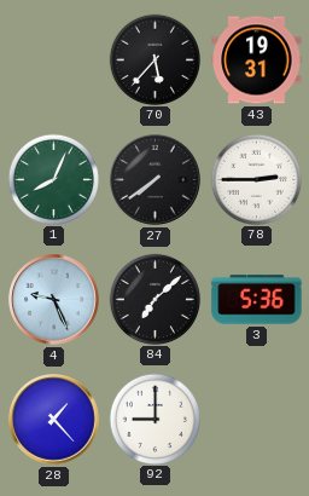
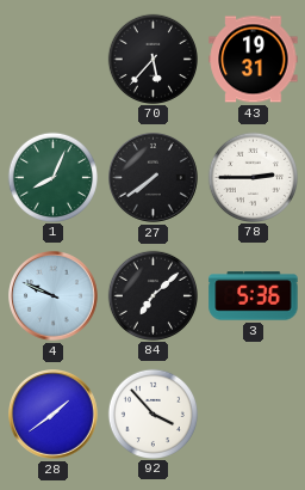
4: 9:26 -> 9:49
28: 1:23 -> 1:39
92: 9:00 -> 3:53
